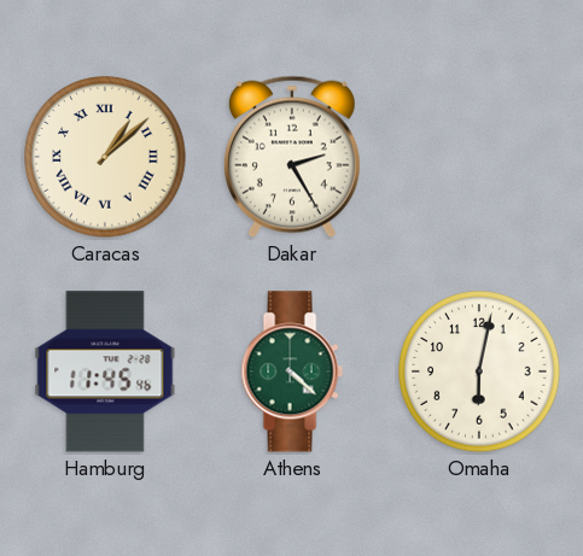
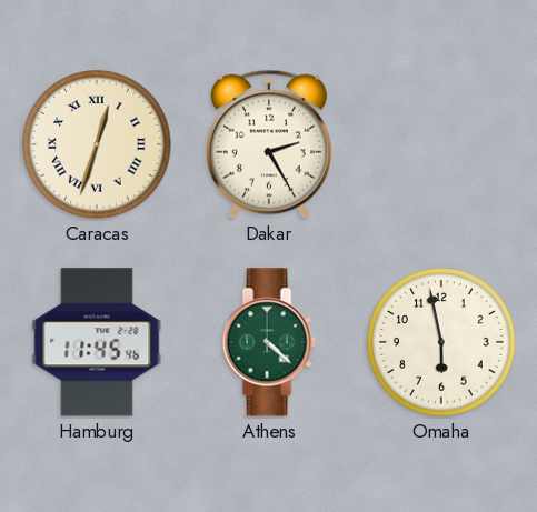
Caracas: 1:08 -> 12:33
Omaha: 6:02 -> 5:58
